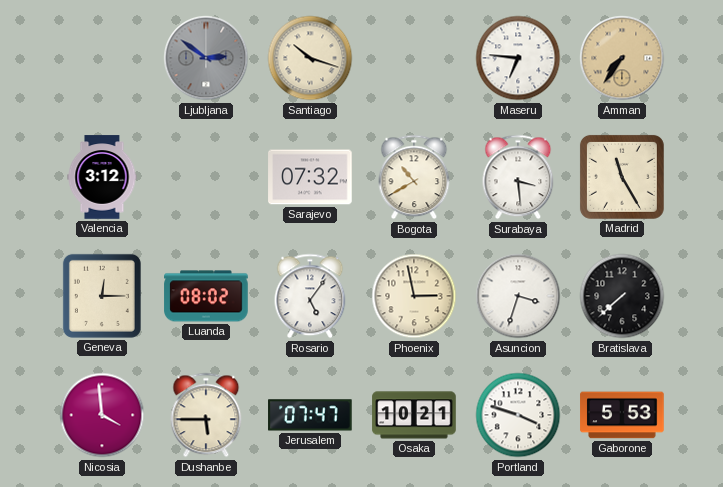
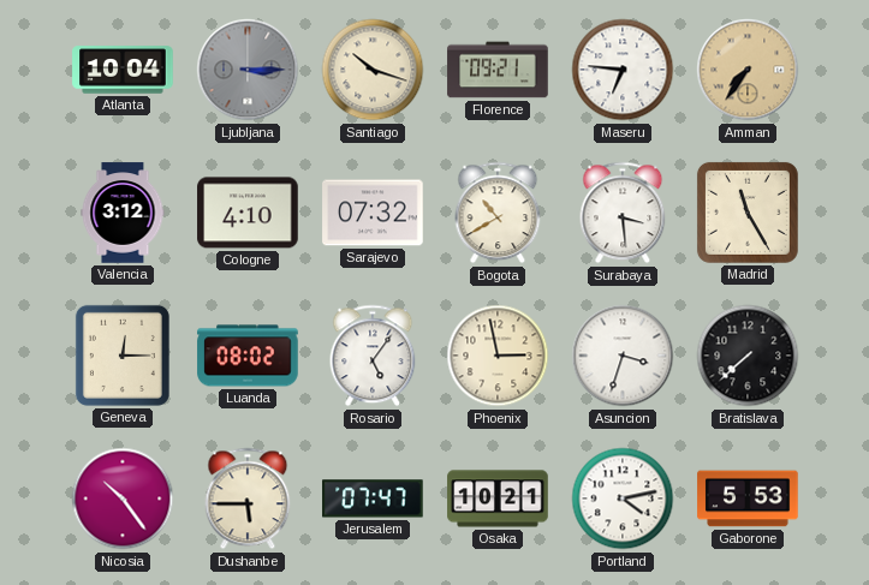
Atlanta: none -> 10:04
Ljubljana: 2:51 -> 3:15
Florence: none -> 09:21
Cologne: none -> 4:10
Nicosia: 3:59 -> 10:24
Portland: 3:48 -> 4:13
